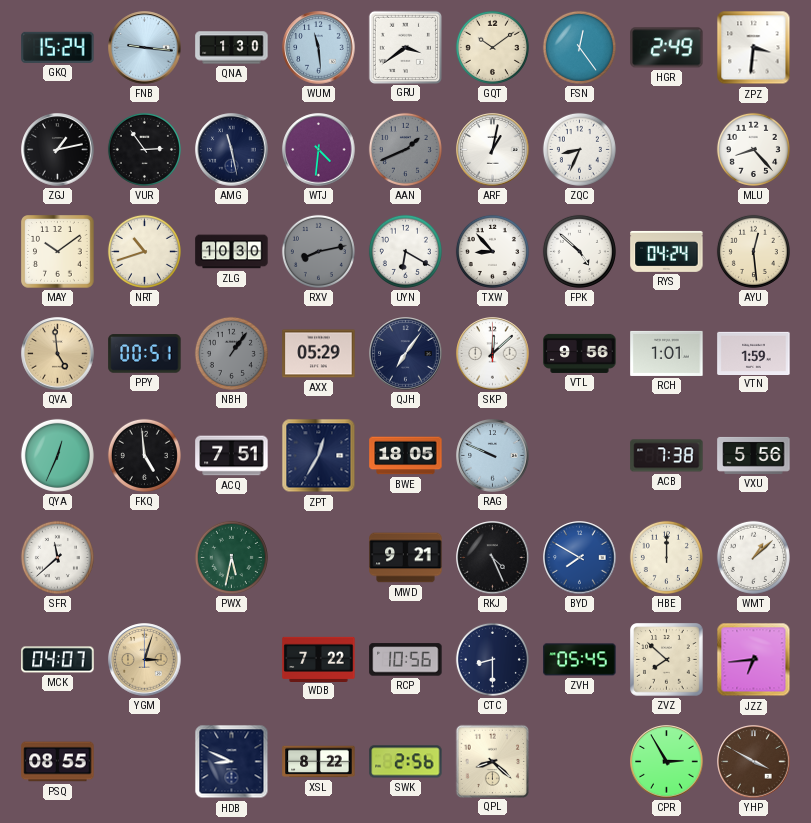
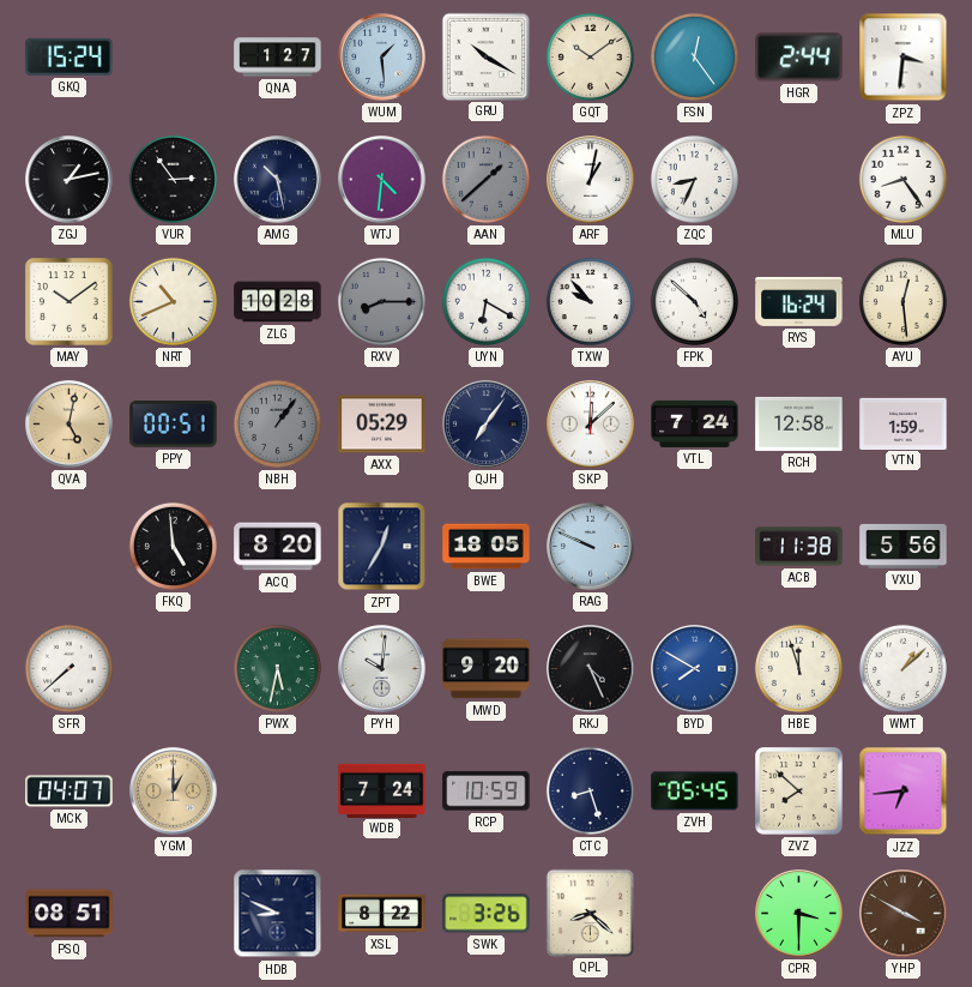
FNB: 9:16 -> none
QNA: 1:30 -> 1:27
WUM: 11:29 -> 1:29
GRU: 3:39 -> 10:20
HGR: 2:49 -> 2:44
AMG: 11:28 -> 10:28
AAN: 1:41 -> 1:38
MLU: 8:23 -> 8:24
NRT: 10:42 -> 10:41
ZLG: 10:30 -> 10:28
RXV: 8:13 -> 8:15
TXW: 8:53 -> 9:53
RYS: 04:24 -> 16:24
QVA: 4:59 -> 5:02
VTL: 9:56 -> 7:24
RCH: 1:01 -> 12:58
QYA: 12:34 -> none
ACQ: 7:51 -> 8:20
ACB: 7:38 -> 11:38
SFR: 11:38 -> 7:38
PYH: none -> 10:01
MWD: 9:21 -> 9:20
HBE: 12:00 -> 11:57
YGM: 3:03 -> 1:00
WDB: 7:22 -> 7:24
RCP: 10:56 -> 10:59
CTC: 8:30 -> 8:27
PSQ: 08:55 -> 08:51
SWK: 2:56 -> 3:26
CPR: 2:55 -> 3:30
